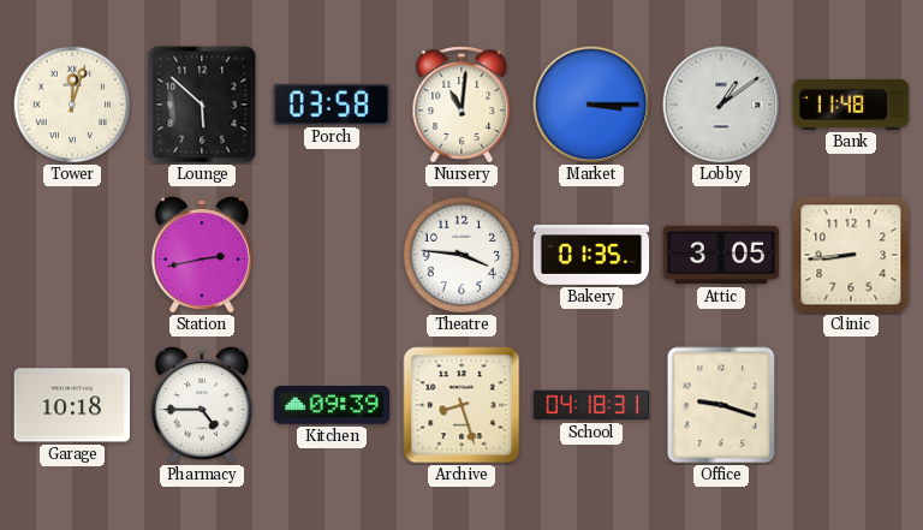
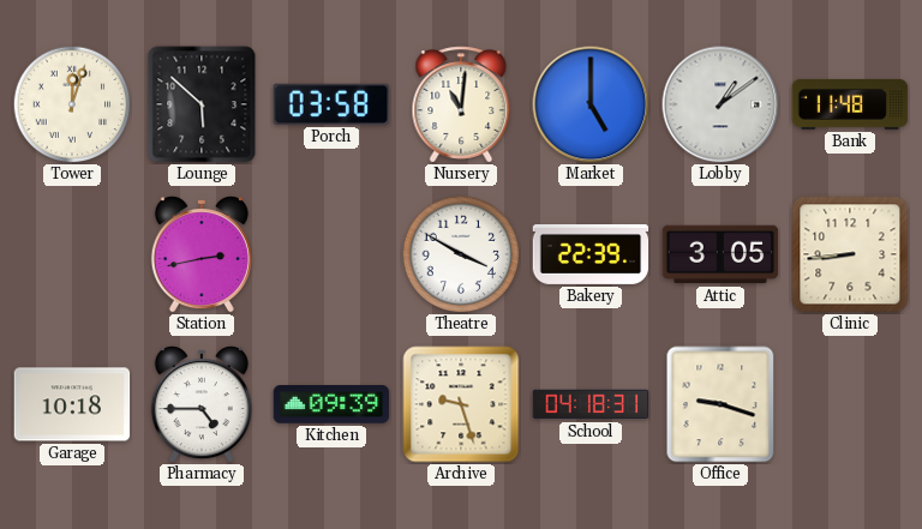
Market: 3:15 -> 5:00
Theatre: 3:46 -> 3:50
Bakery: 01:35 -> 22:39
Archive: 8:27 -> 9:27
